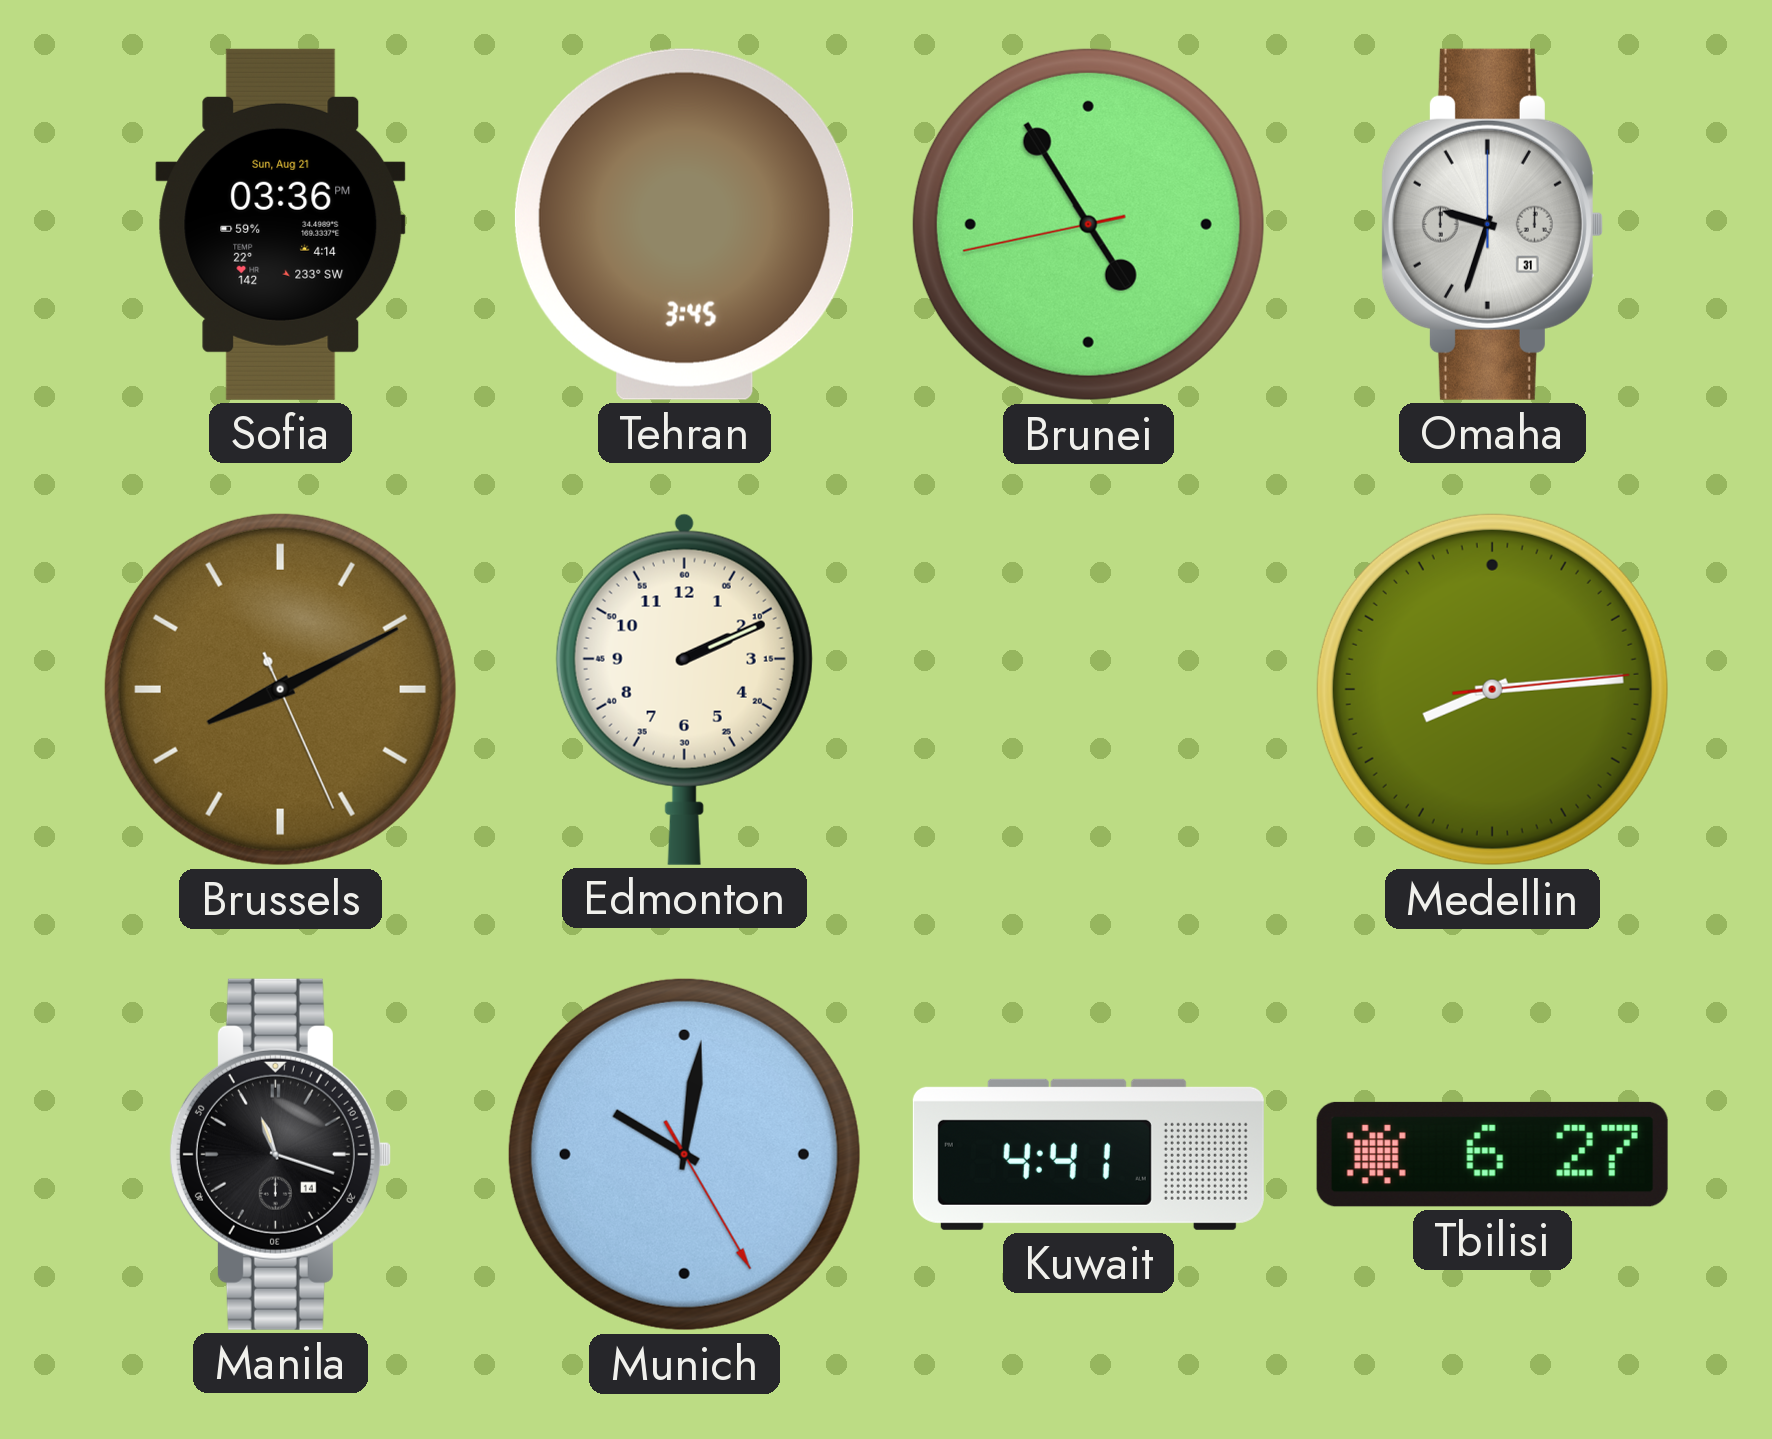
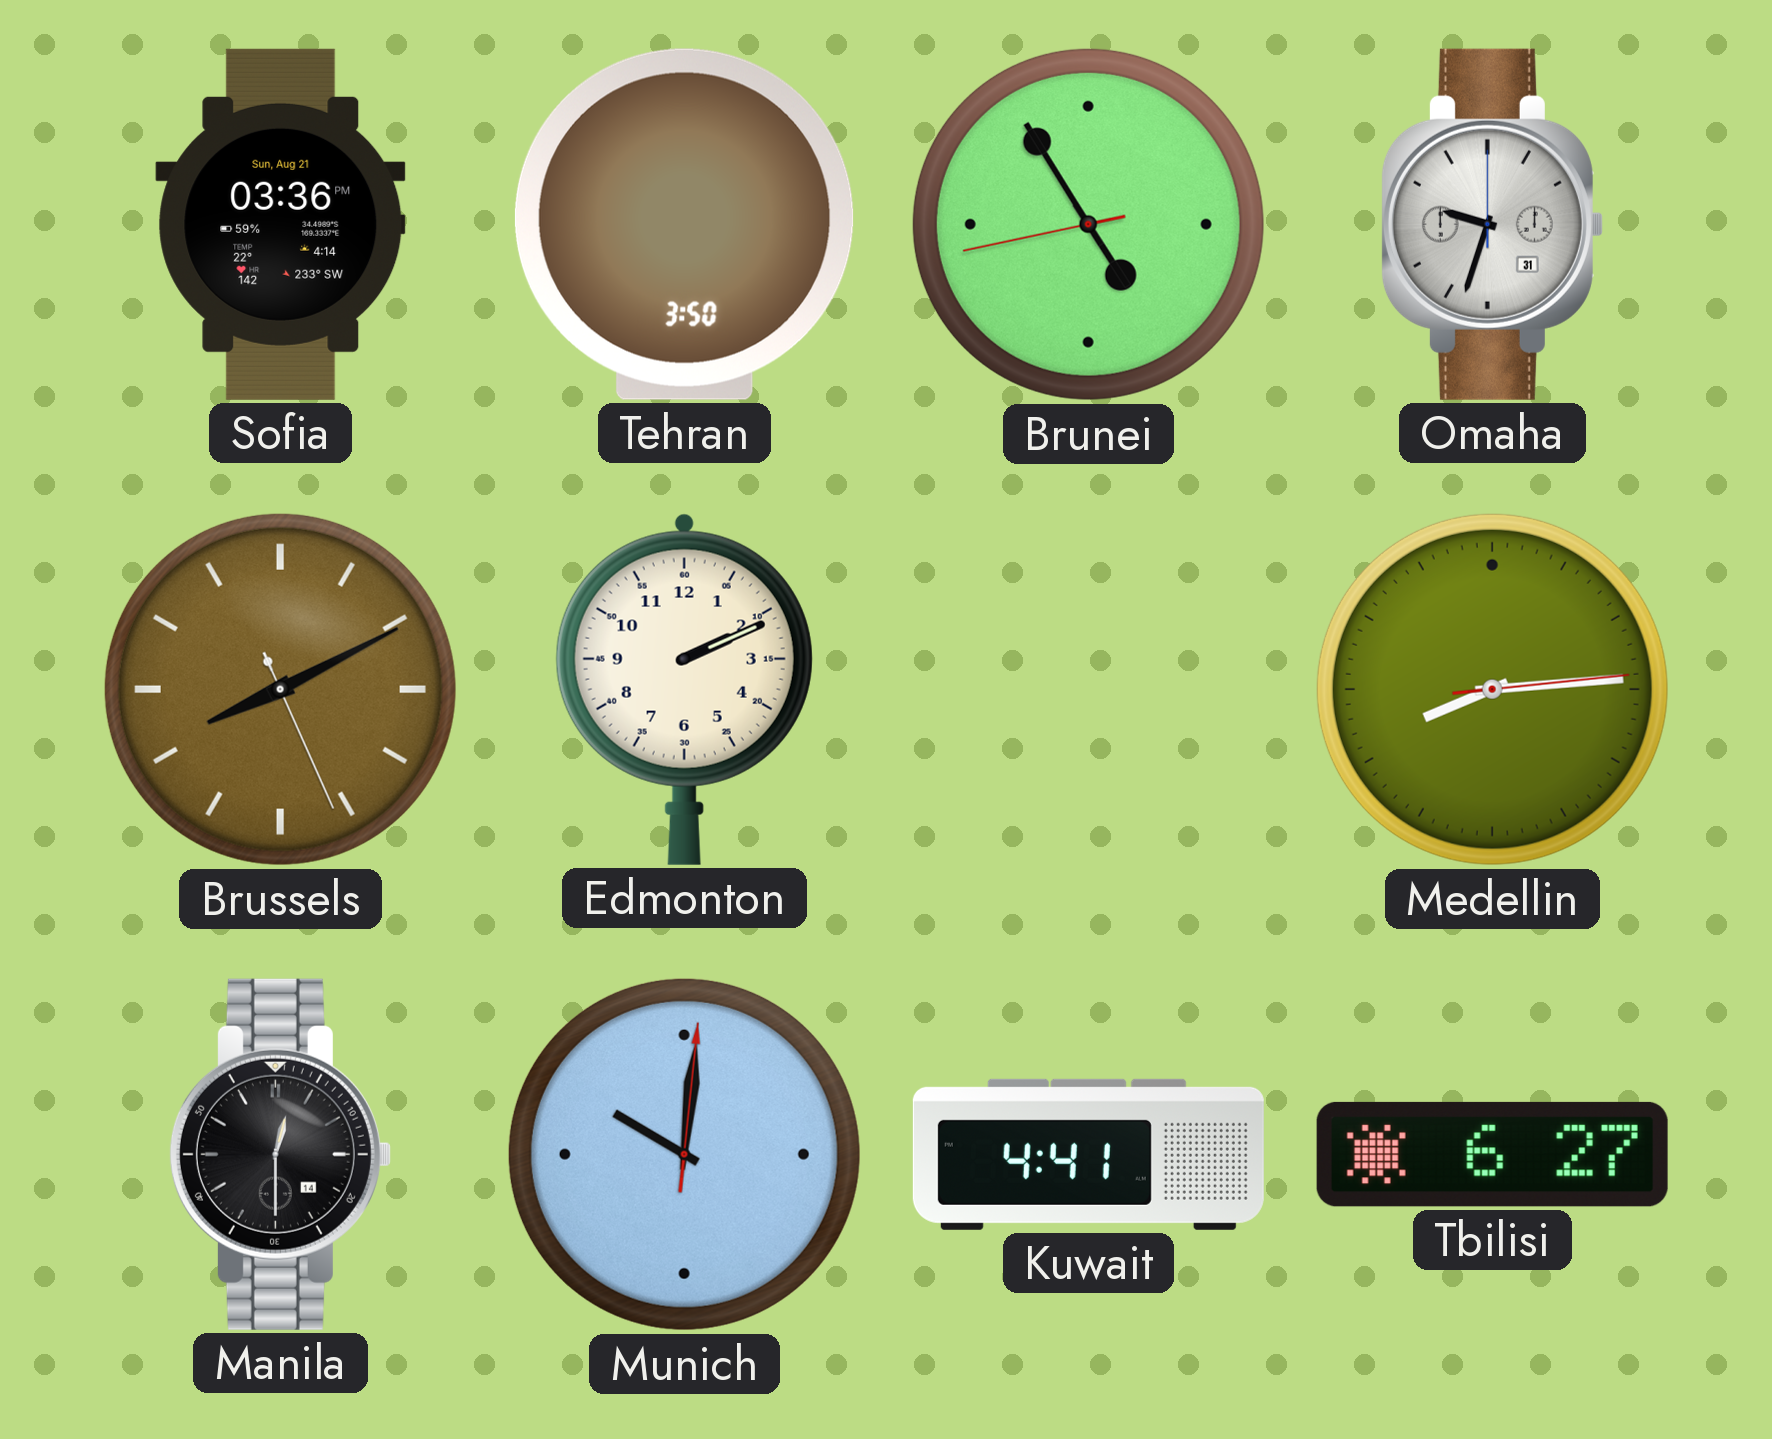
Tehran: 3:45 -> 3:50
Manila: 11:18 -> 12:30
Munich: 10:01:25 -> 10:01:01
